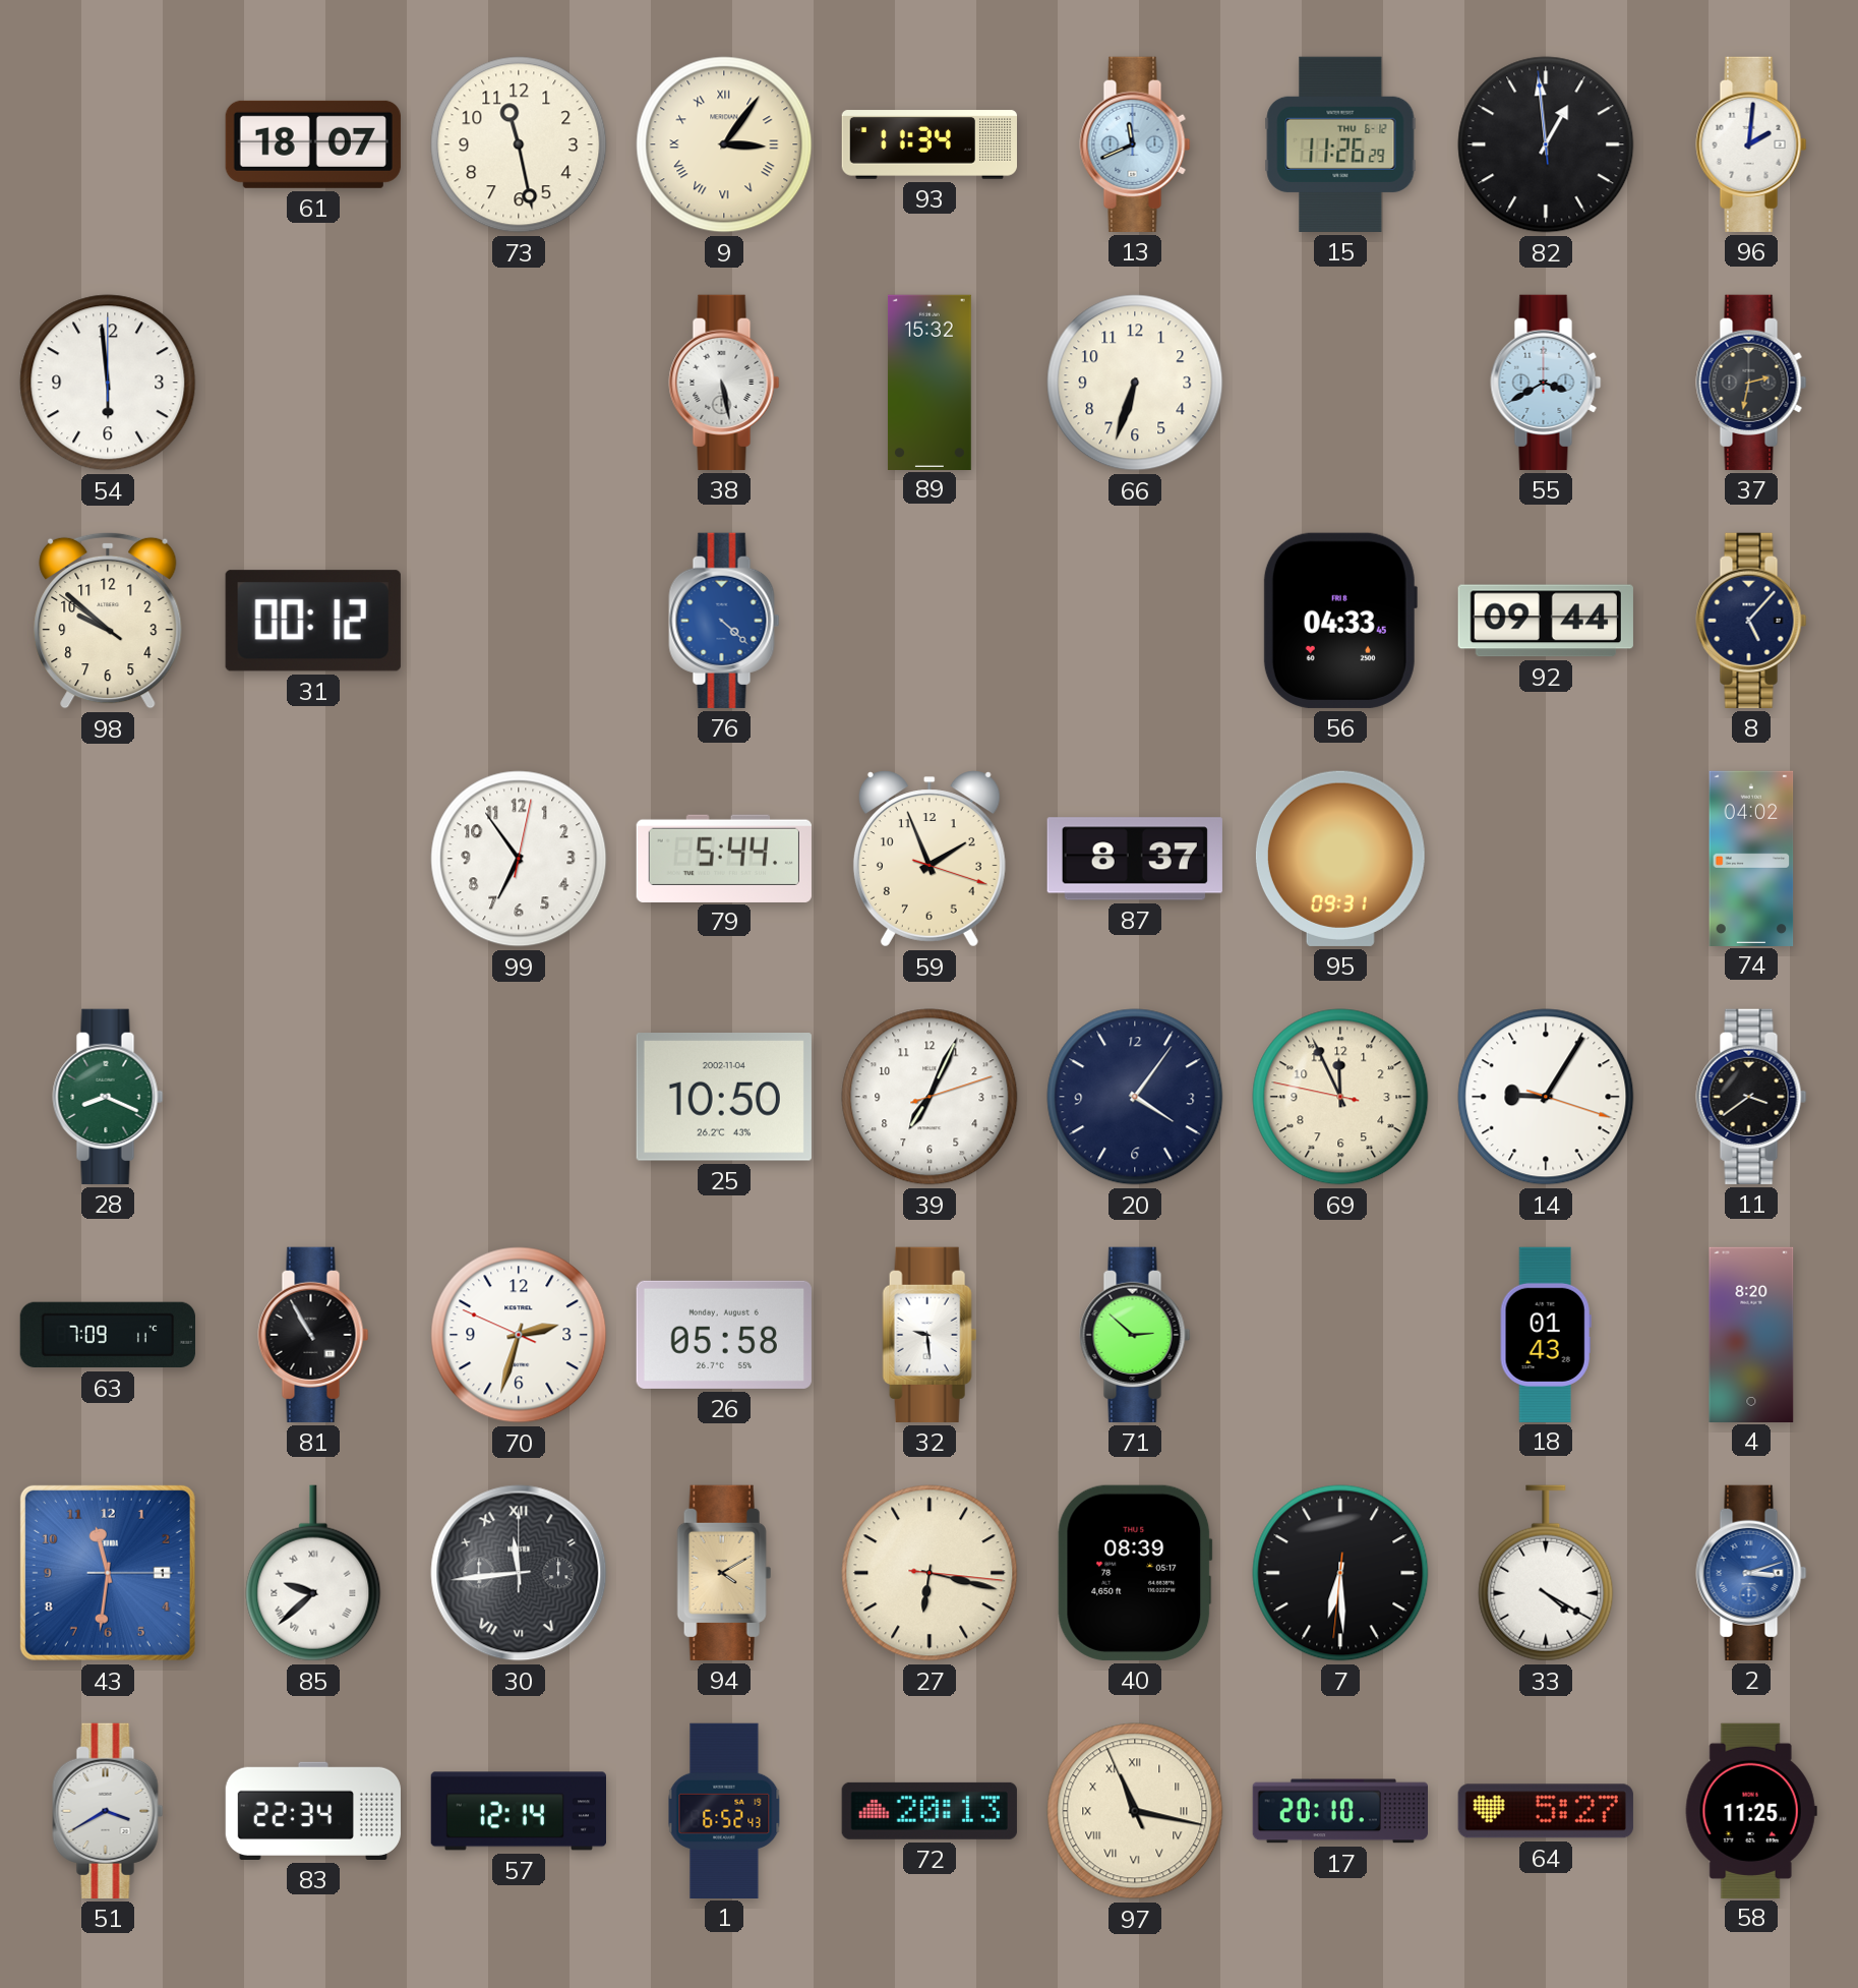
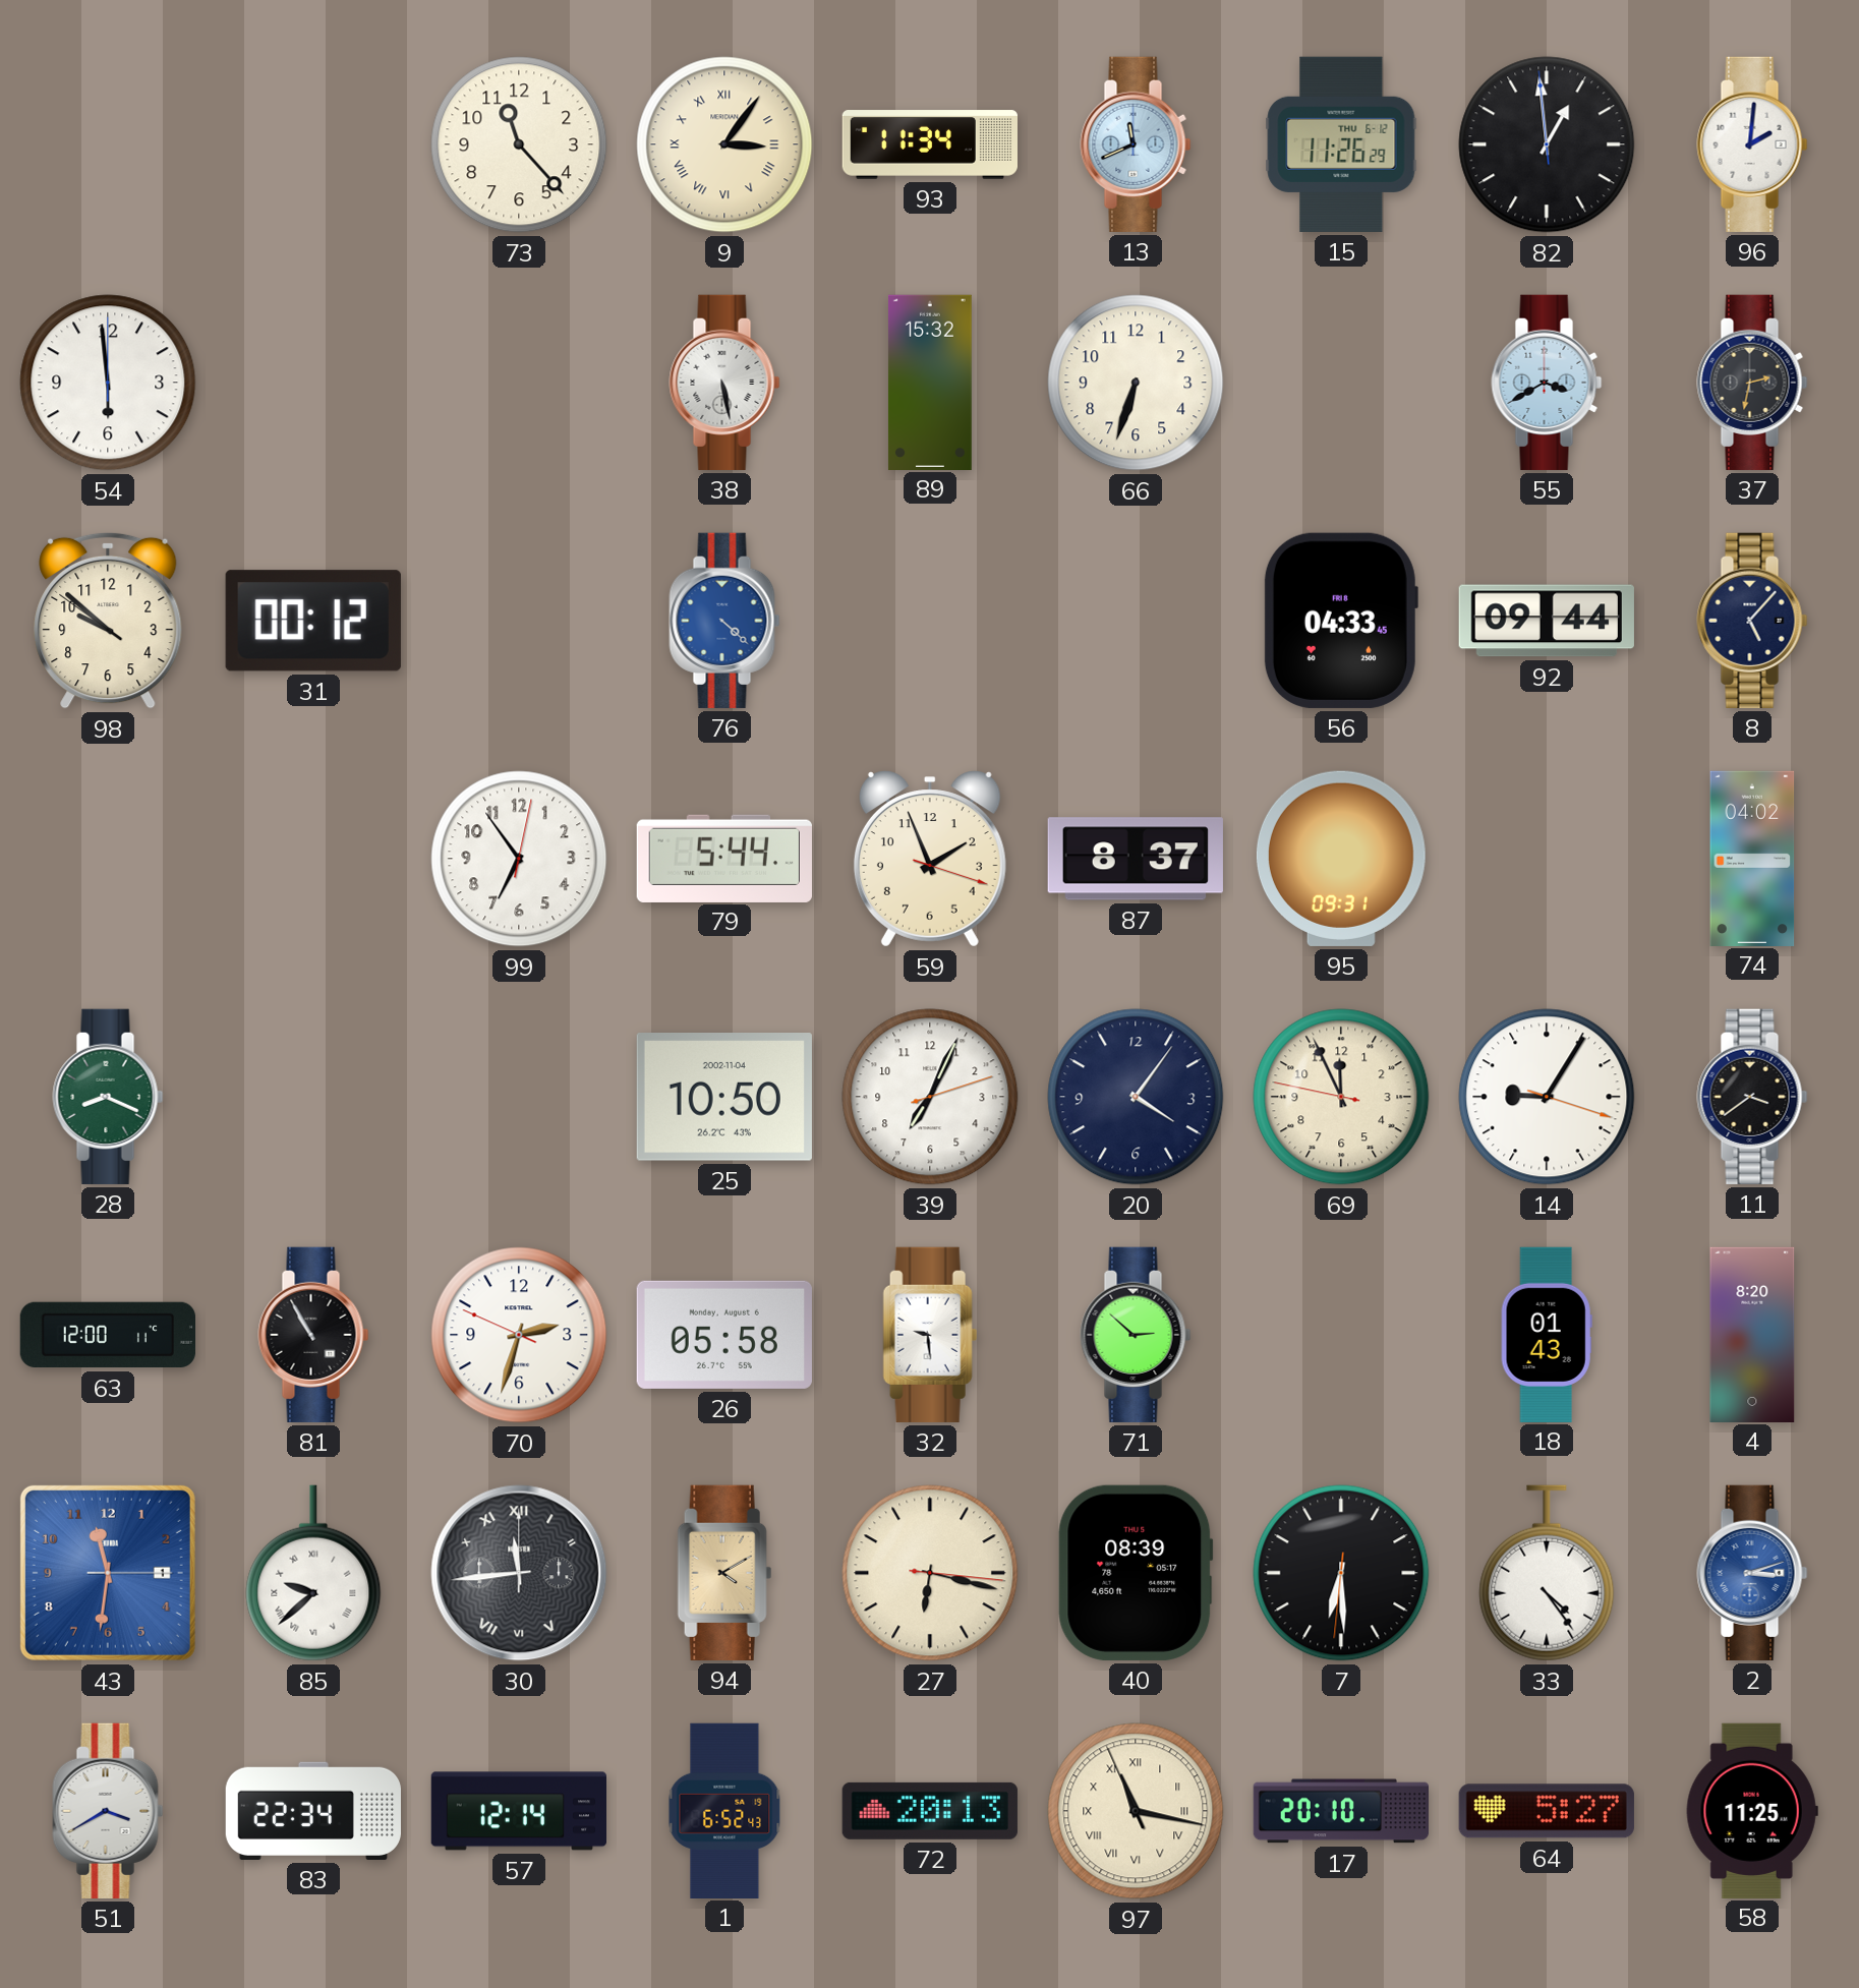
61: 18:07 -> none
73: 11:28 -> 11:23
63: 7:09 -> 12:00
33: 4:20 -> 4:24
